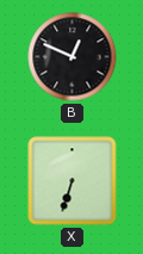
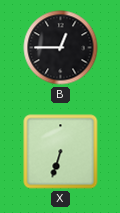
B: 12:49 -> 12:45
